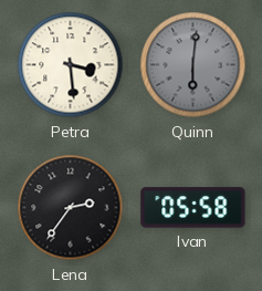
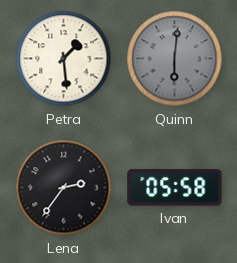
Petra: 3:29 -> 1:29
